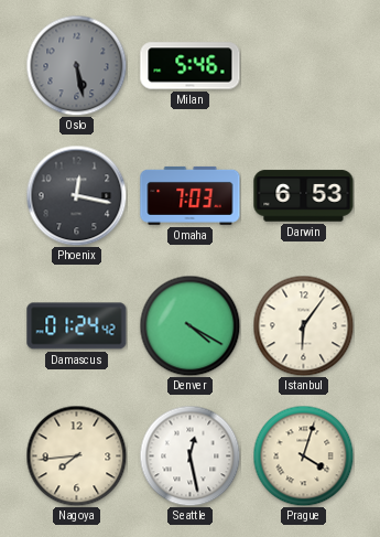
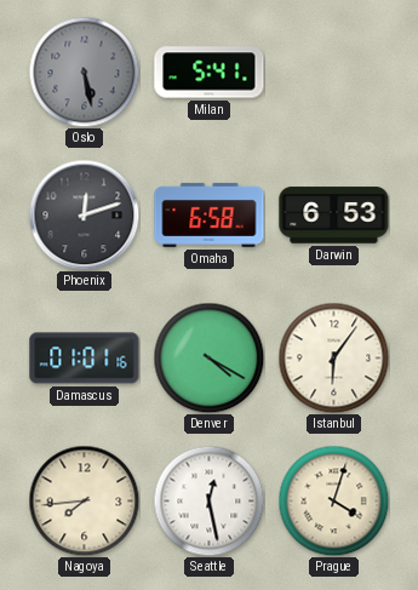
Milan: 5:46 -> 5:41
Phoenix: 12:17 -> 12:12
Omaha: 7:03 -> 6:58
Damascus: 01:24 -> 01:01
